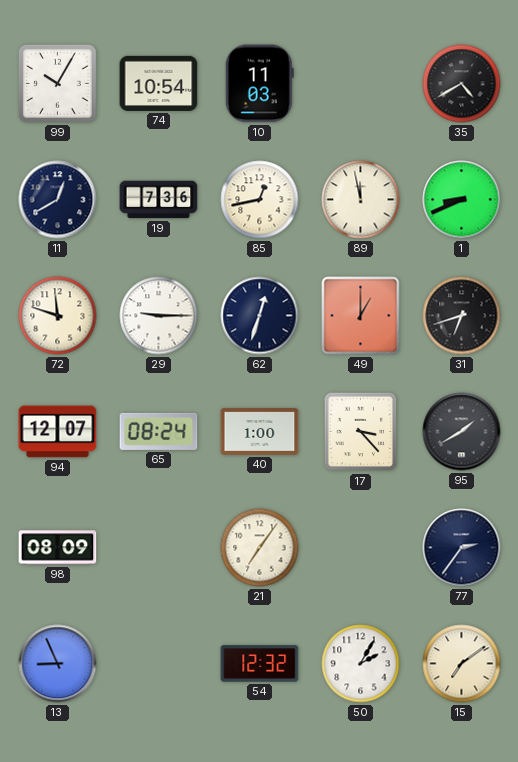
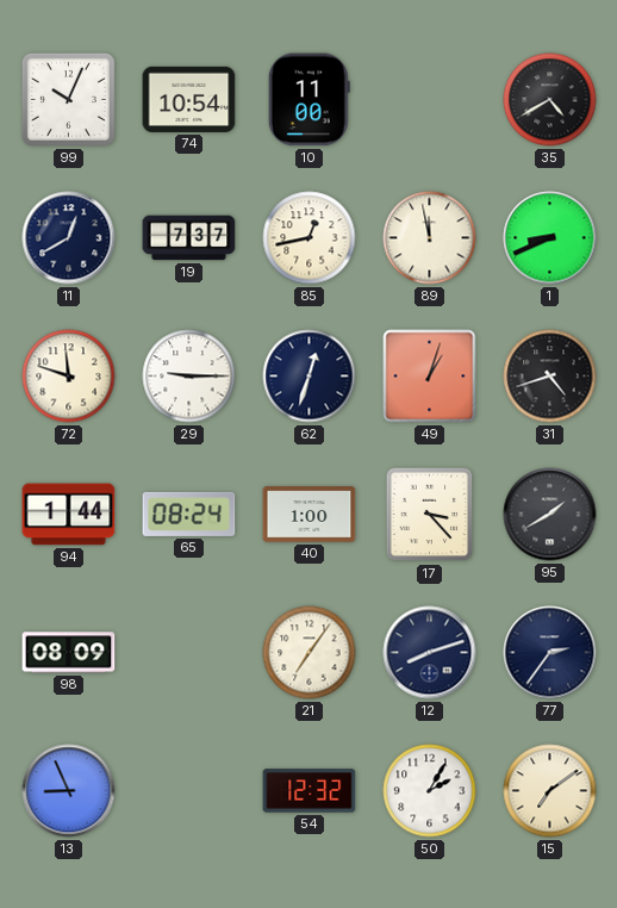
99: 10:05 -> 10:04
10: 11:03 -> 11:00
19: 7:36 -> 7:37
49: 1:00 -> 1:03
31: 6:42 -> 4:42
94: 12:07 -> 1:44
12: none -> 8:12
